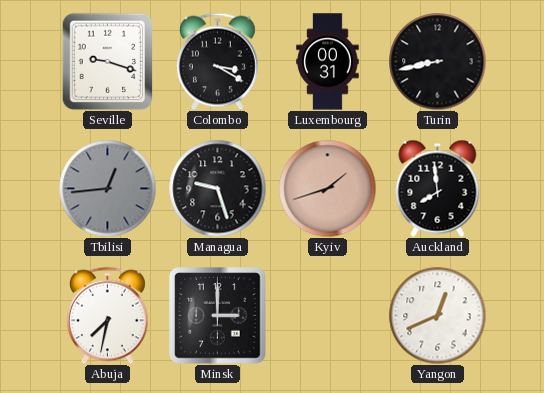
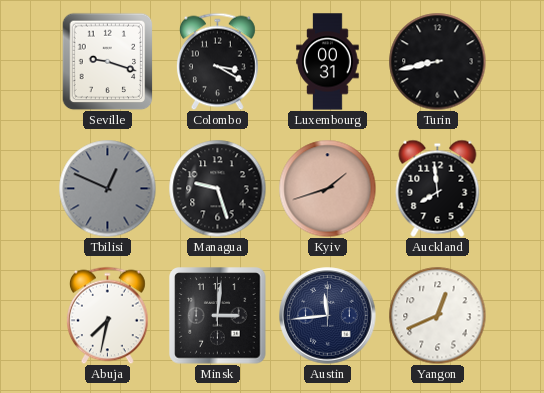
Tbilisi: 12:44 -> 12:49
Minsk: 3:00 -> 3:01
Austin: none -> 11:44
